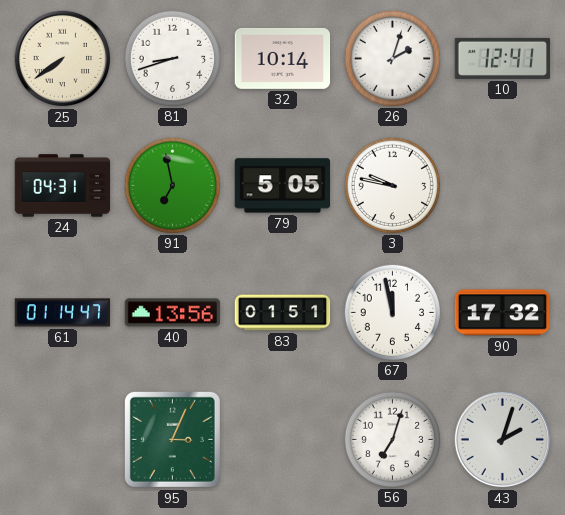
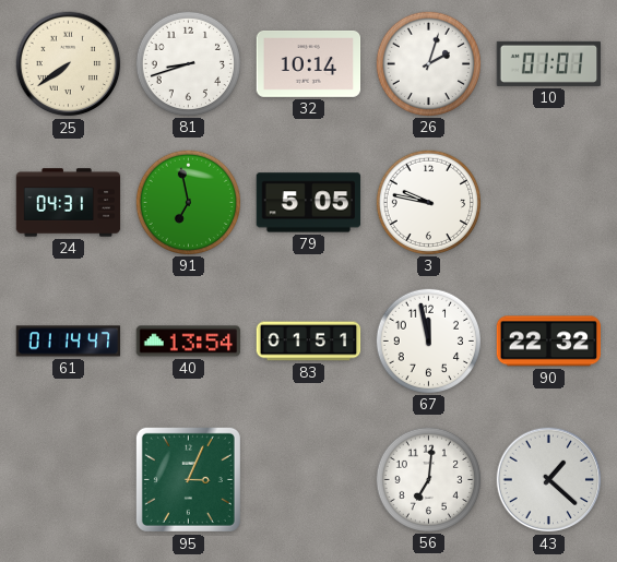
10: 12:41 -> 01:01
40: 13:56 -> 13:54
90: 17:32 -> 22:32
56: 7:03 -> 7:01
43: 2:03 -> 1:22
